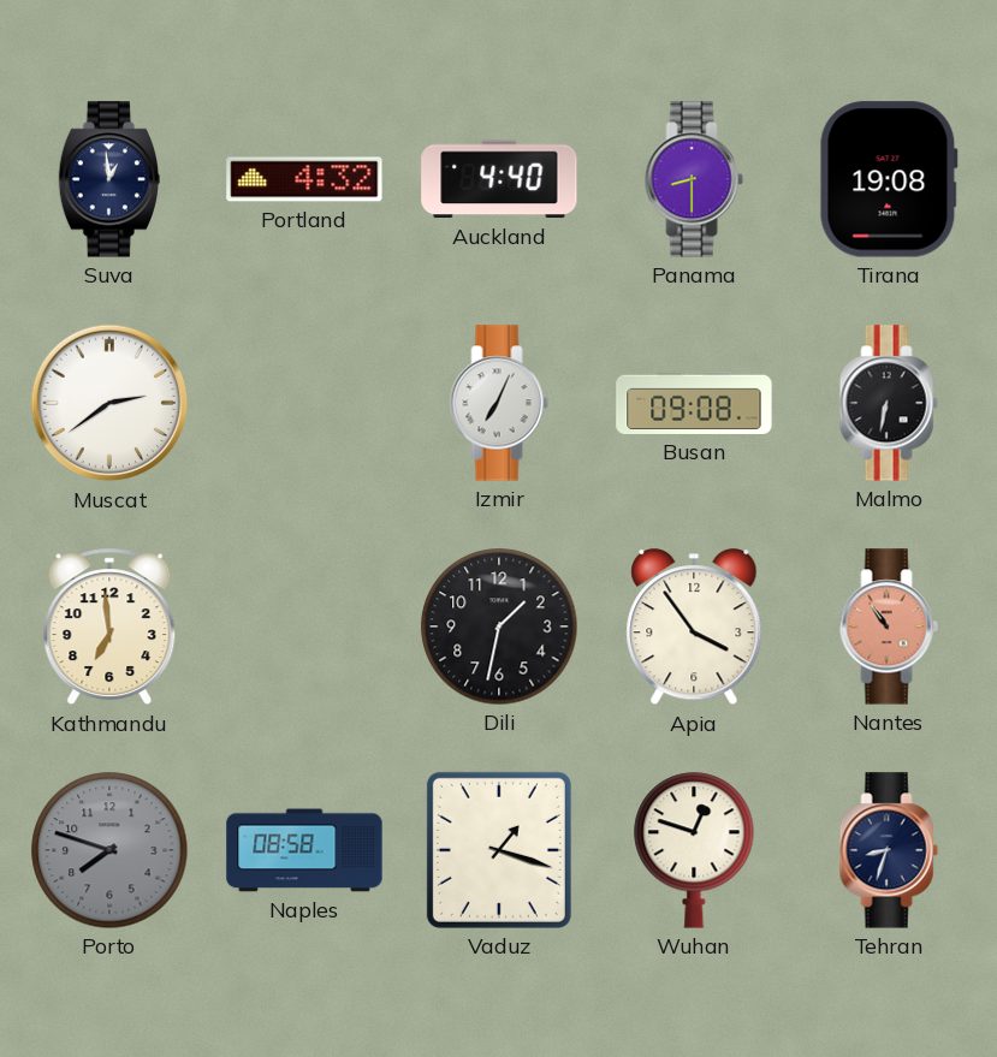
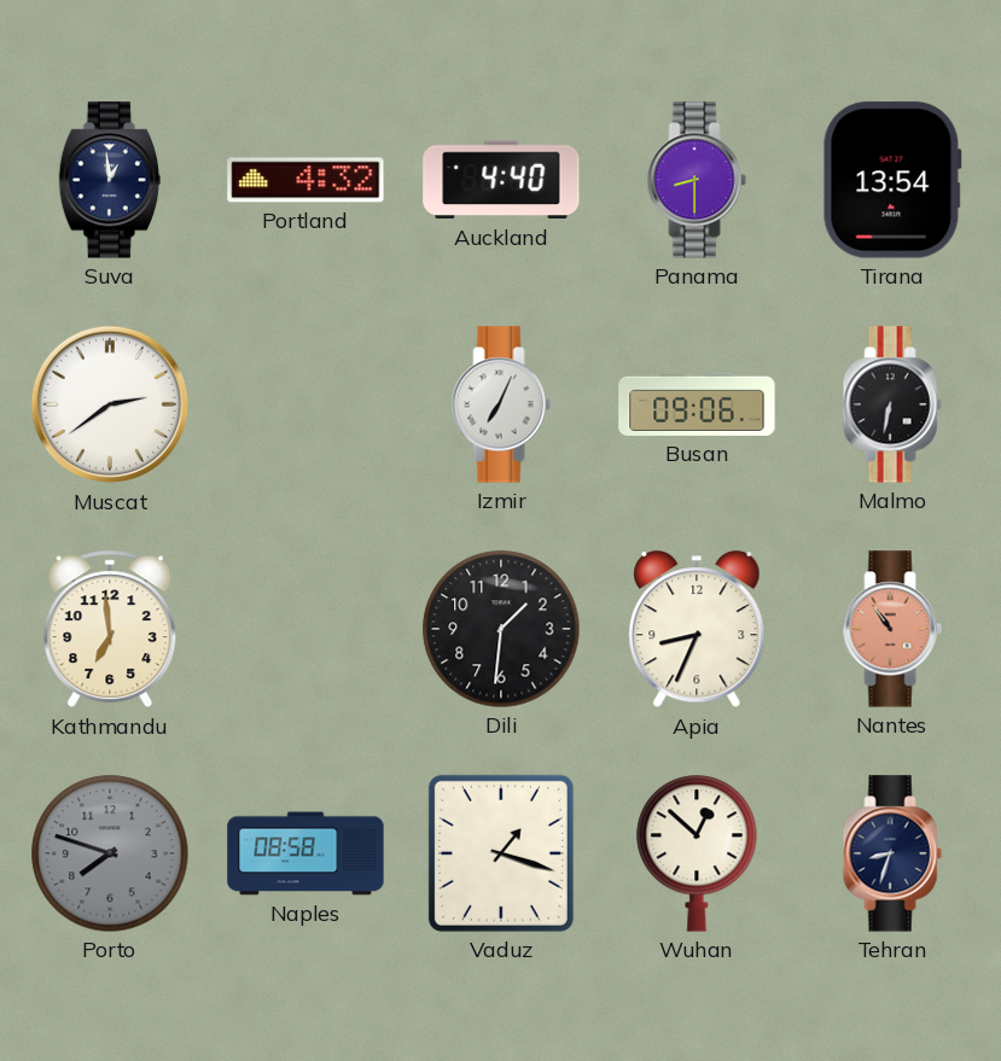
Tirana: 19:08 -> 13:54
Busan: 09:08 -> 09:06
Dili: 1:32 -> 1:31
Apia: 3:54 -> 8:34
Wuhan: 12:48 -> 12:52
